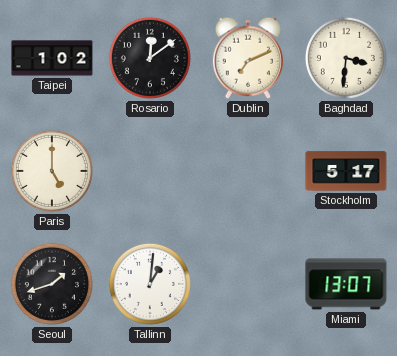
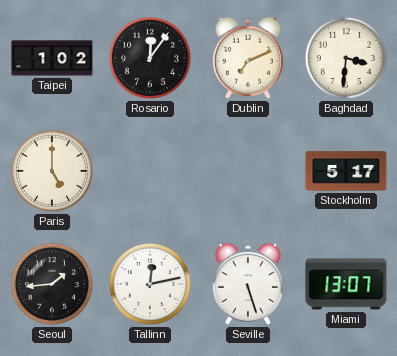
Rosario: 12:09 -> 12:06
Seoul: 1:42 -> 1:44
Tallinn: 1:01 -> 12:13
Seville: none -> 5:27
